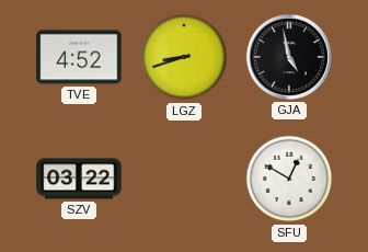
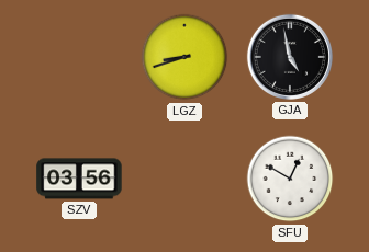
TVE: 4:52 -> none
SZV: 03:22 -> 03:56
